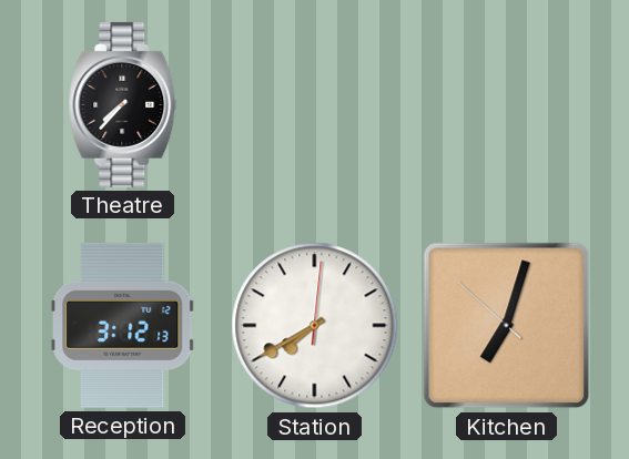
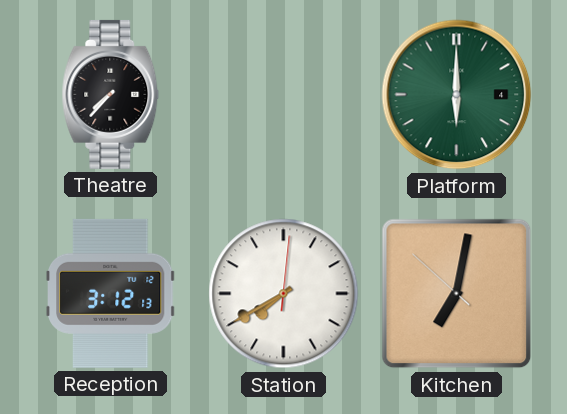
Platform: none -> 6:00
Kitchen: 7:02 -> 7:01
